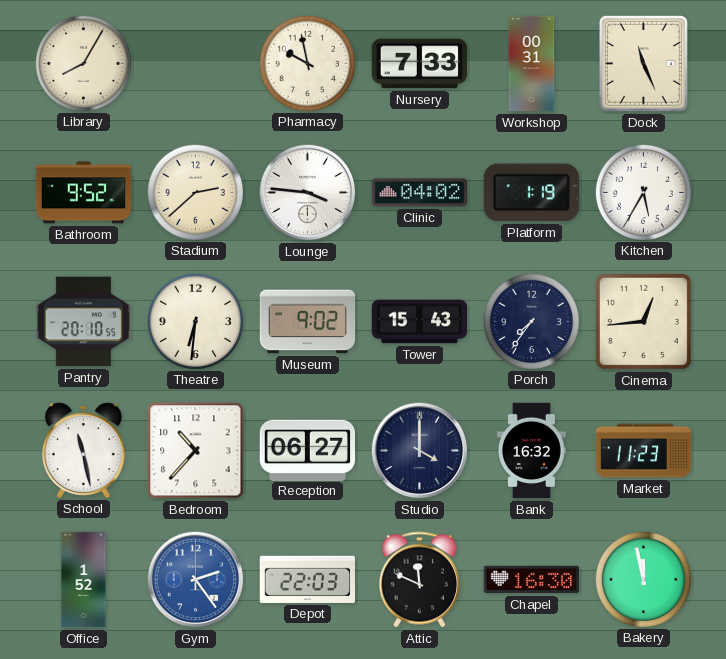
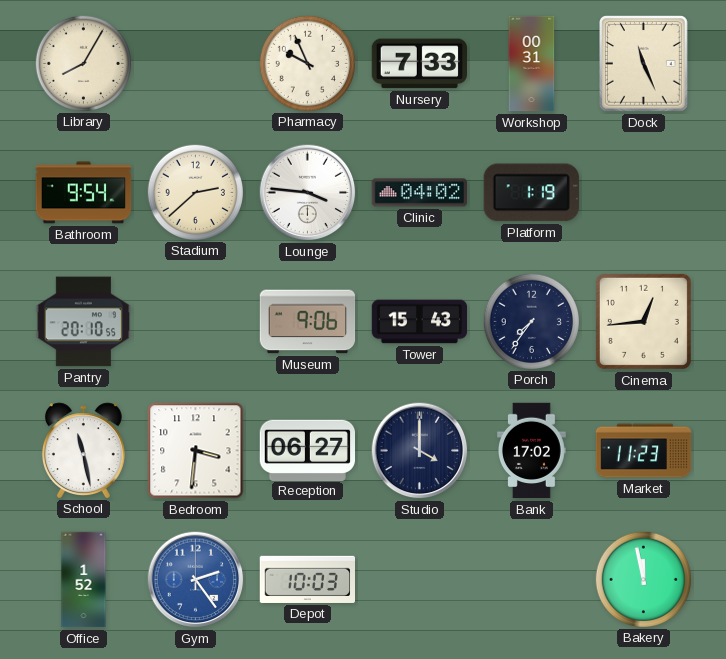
Pharmacy: 9:58 -> 9:56
Bathroom: 9:52 -> 9:54
Kitchen: 5:35 -> none
Theatre: 6:31 -> none
Museum: 9:02 -> 9:06
Bedroom: 10:37 -> 3:31
Bank: 16:32 -> 17:02
Depot: 22:03 -> 10:03
Attic: 11:49 -> none
Chapel: 16:30 -> none
